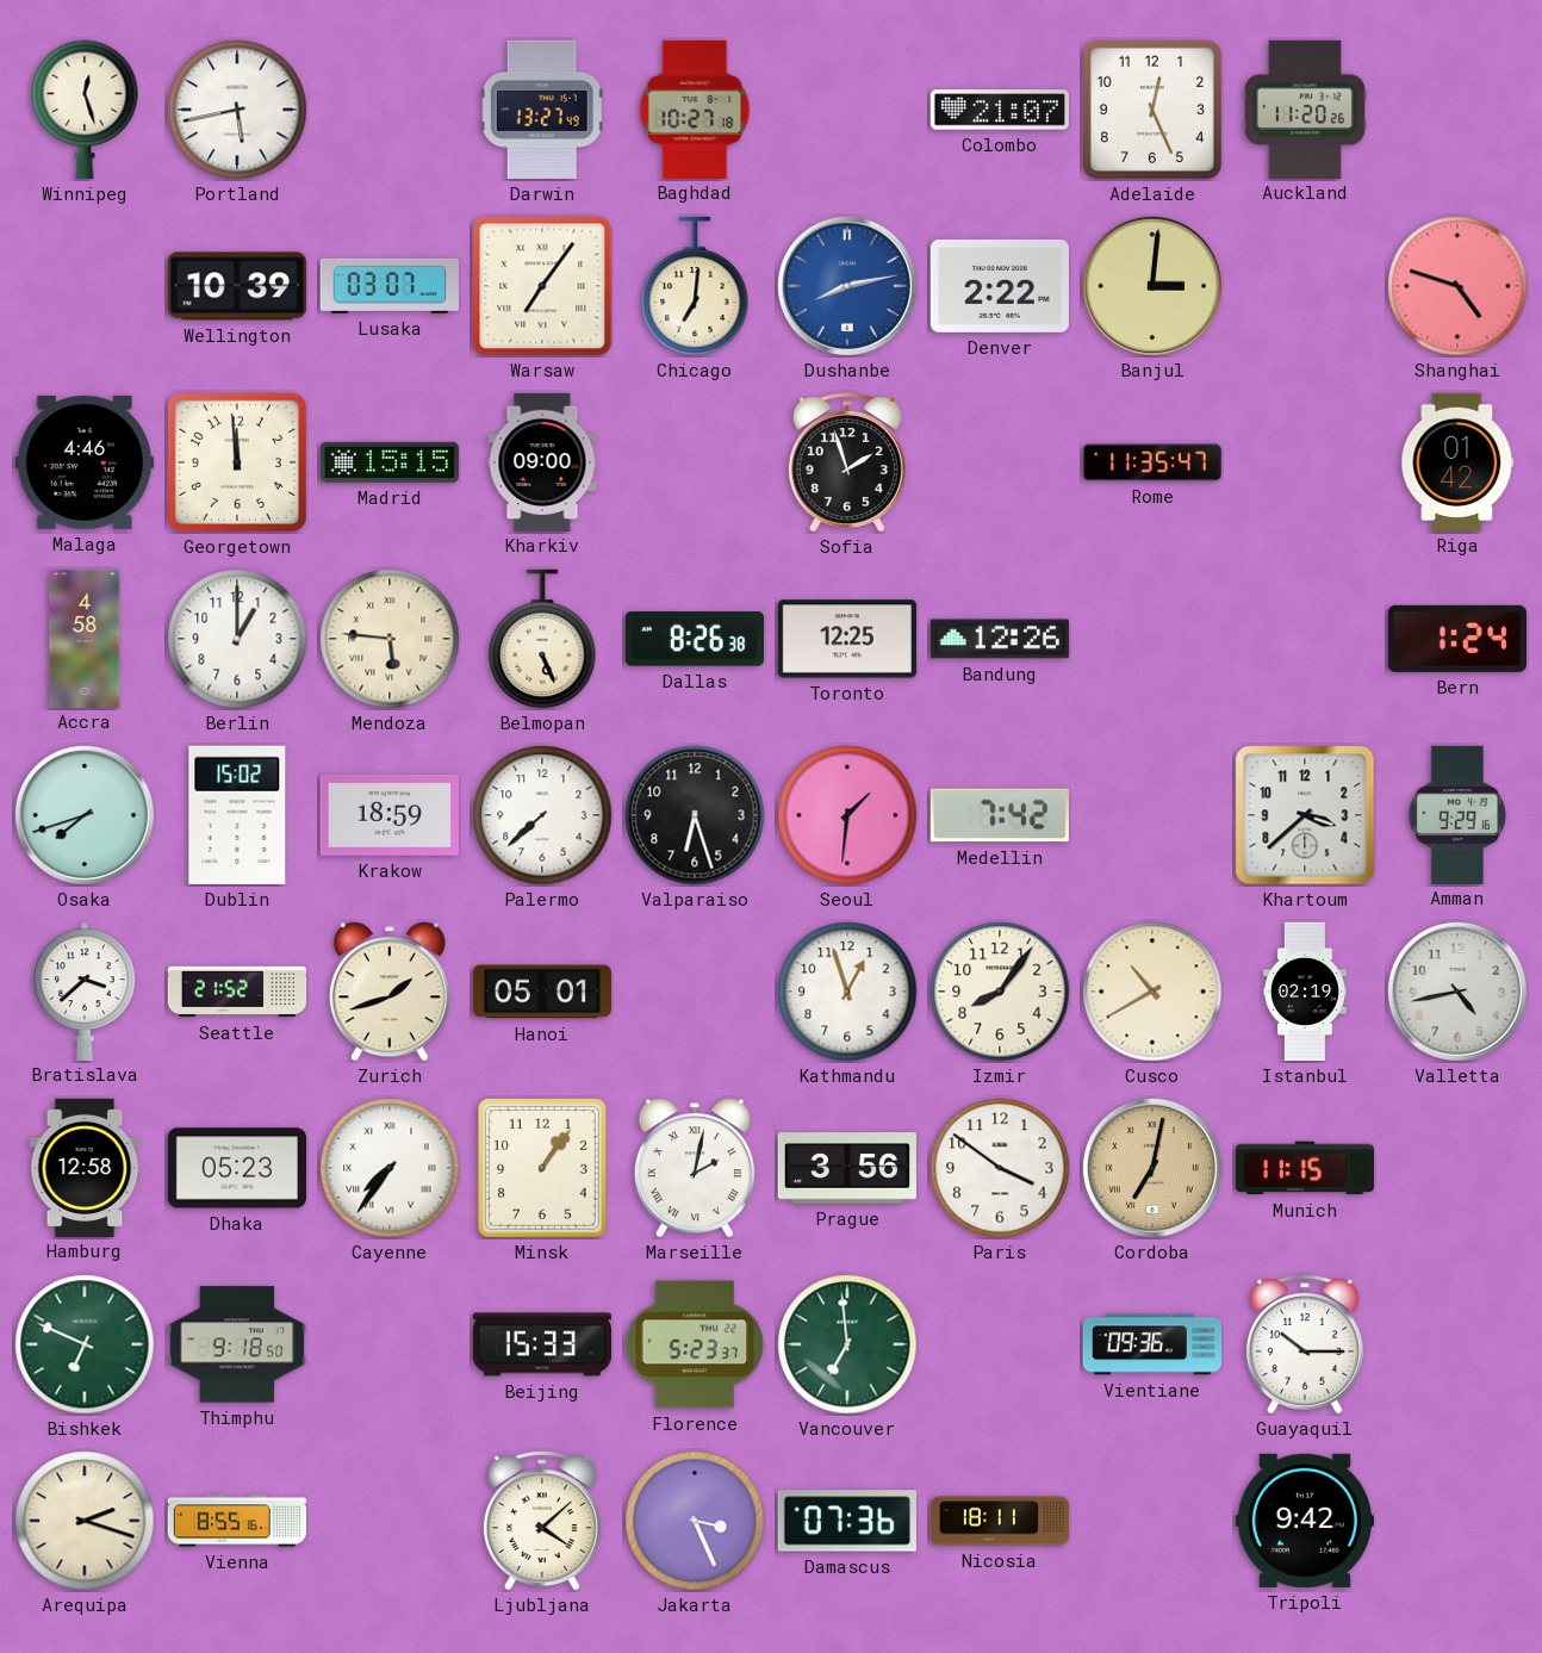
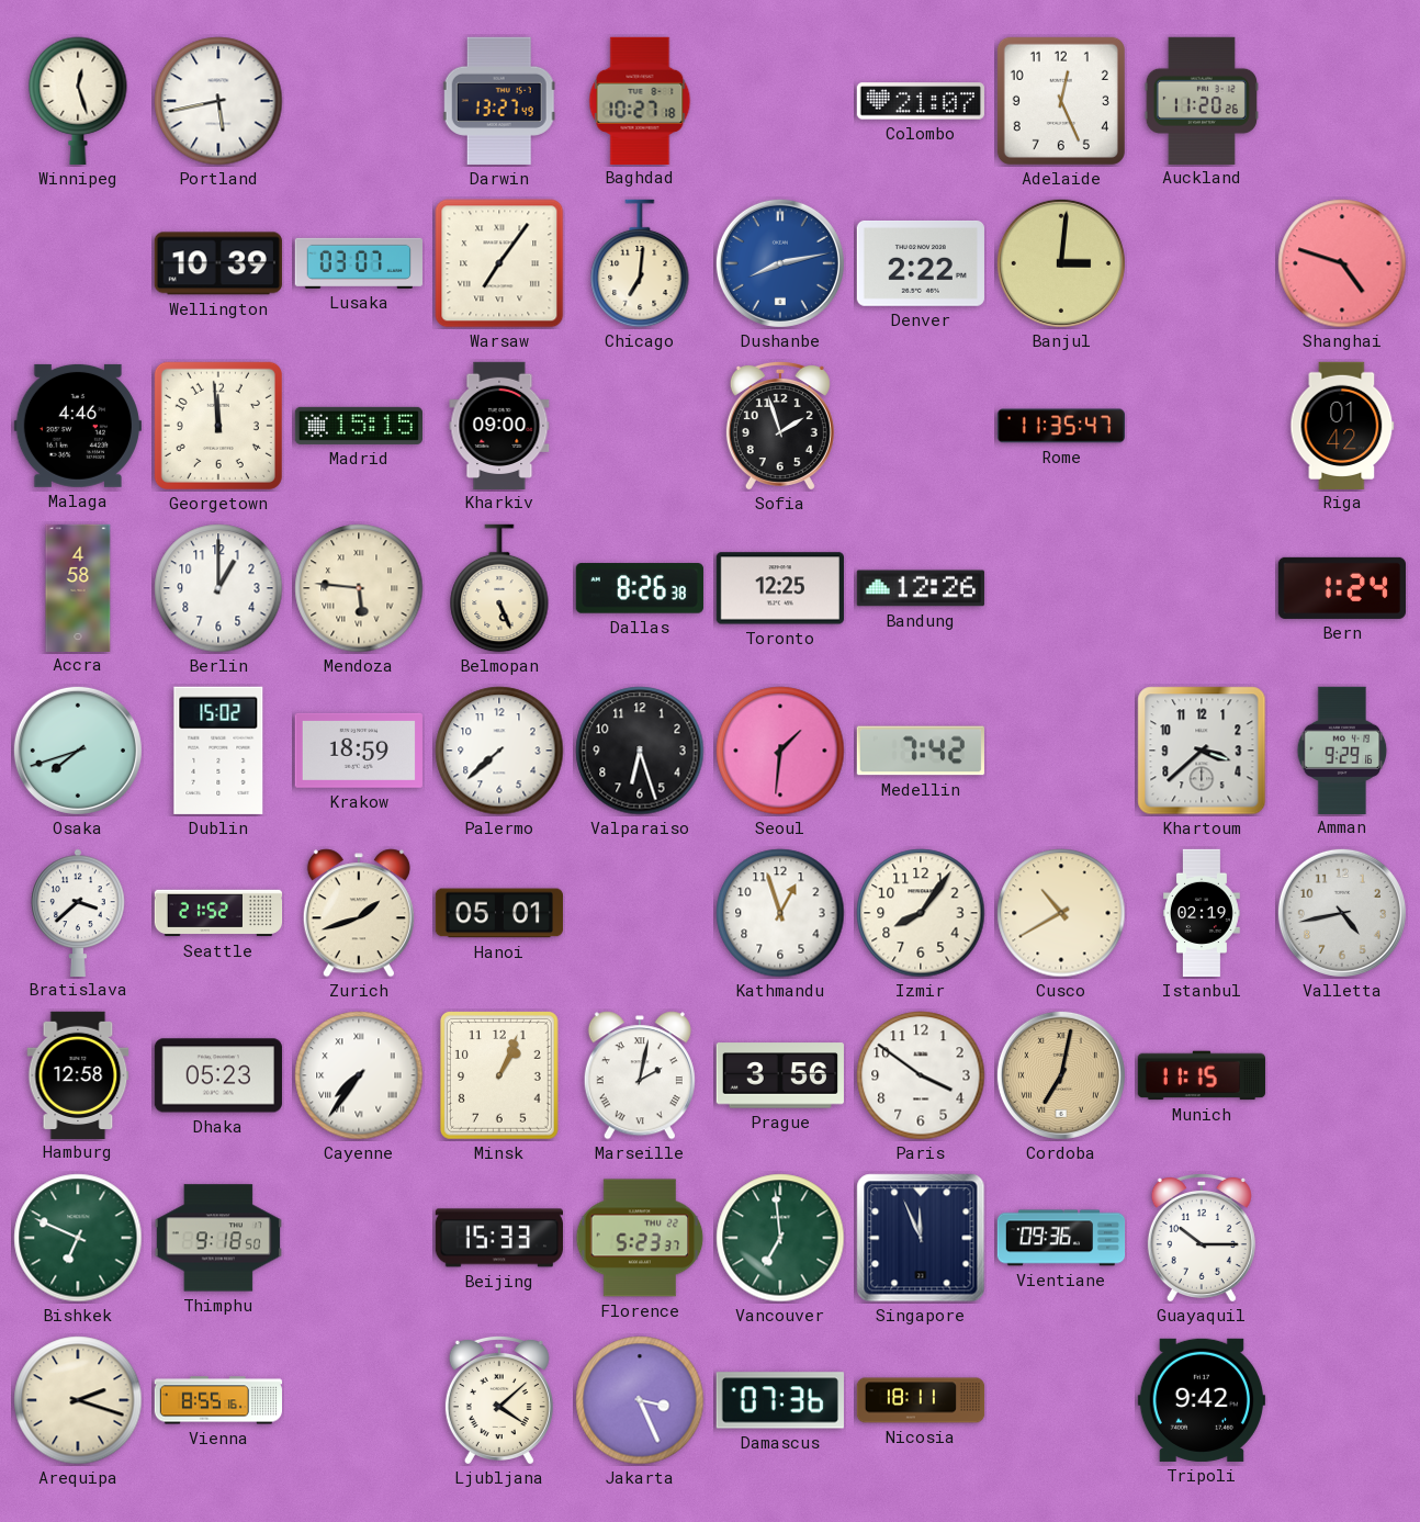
Minsk: 1:06 -> 1:04
Singapore: none -> 11:56
